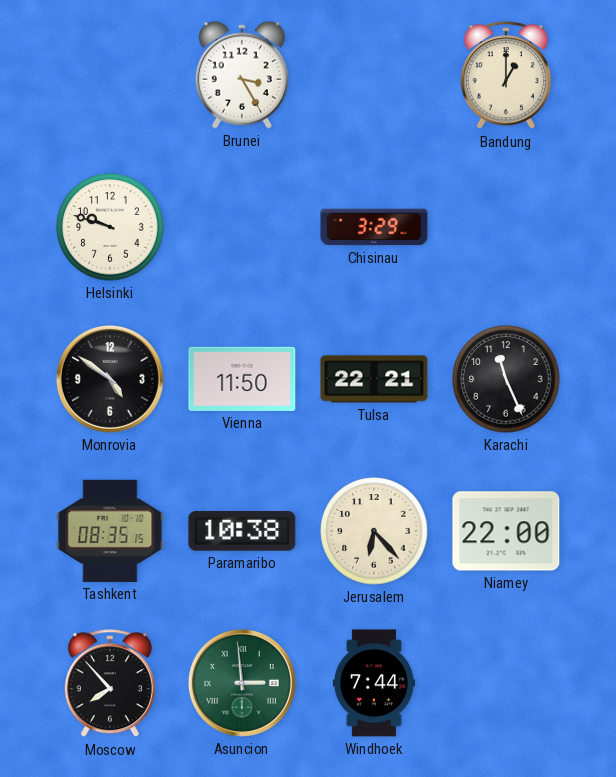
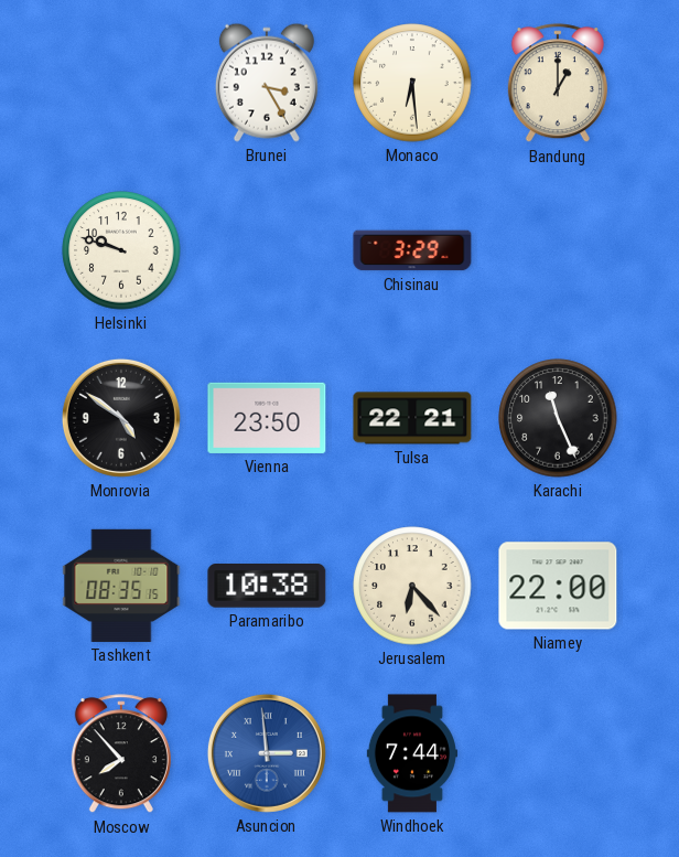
Monaco: none -> 6:29
Vienna: 11:50 -> 23:50
Asuncion dial: green -> blue
